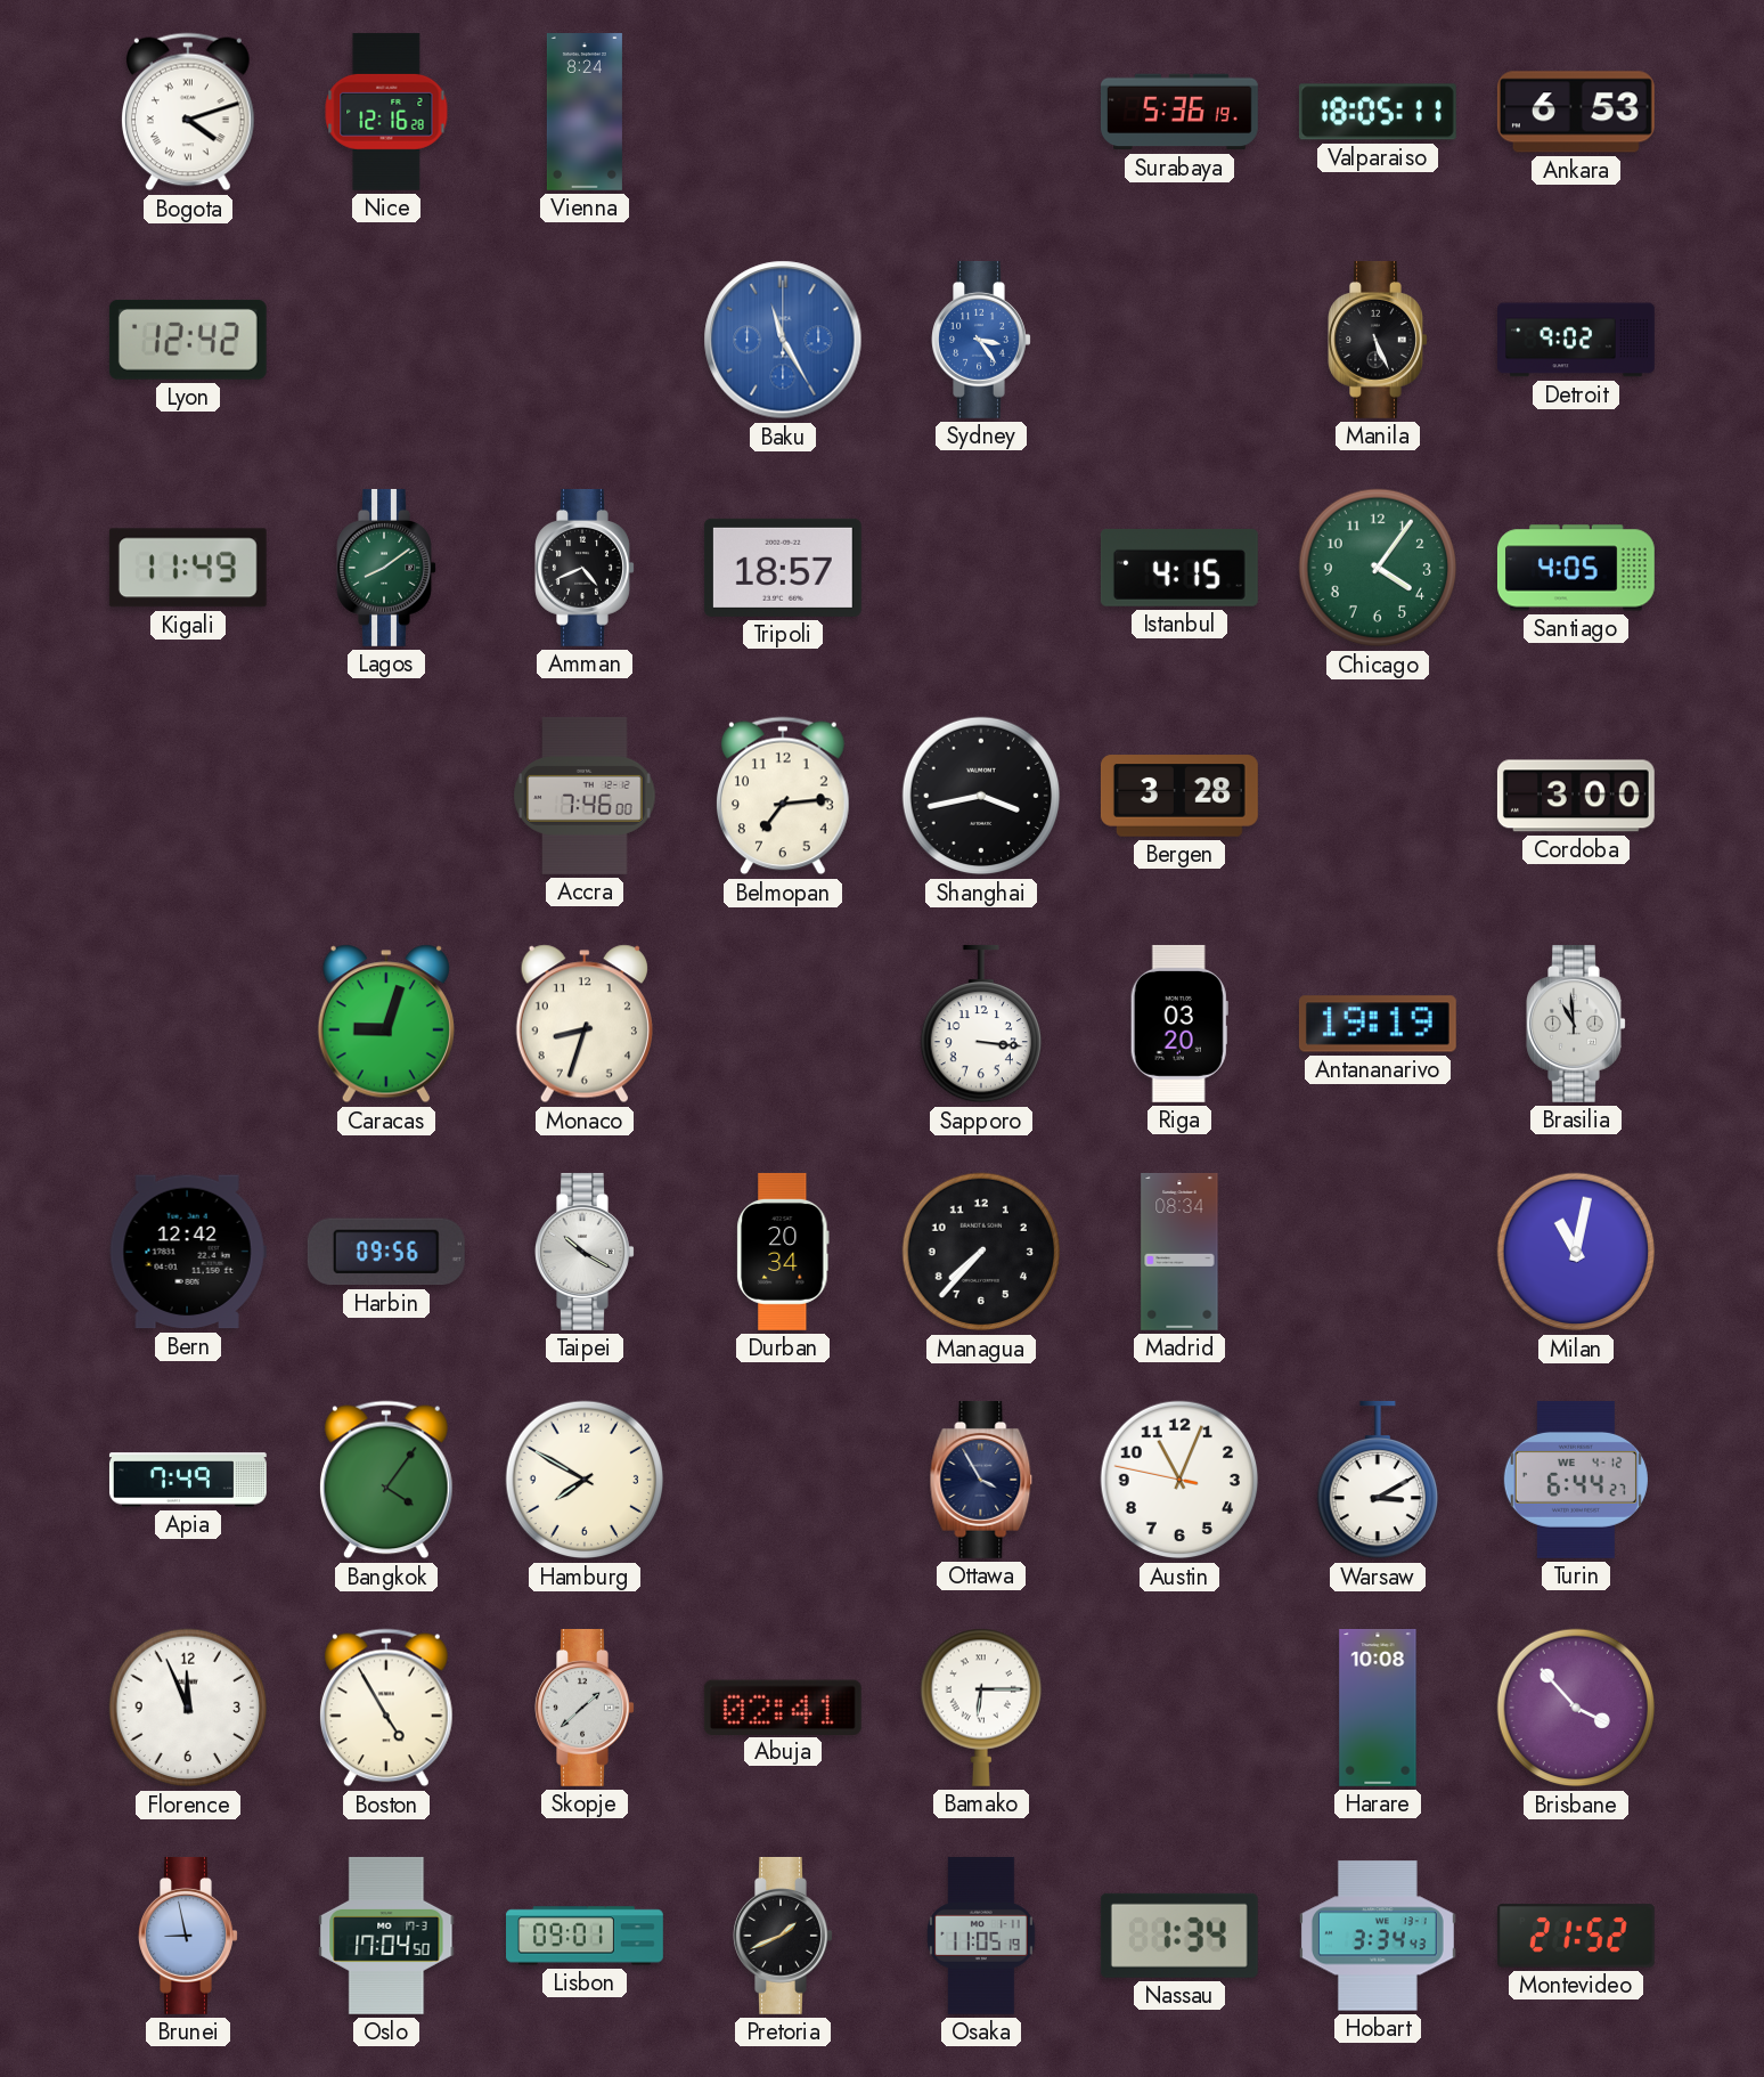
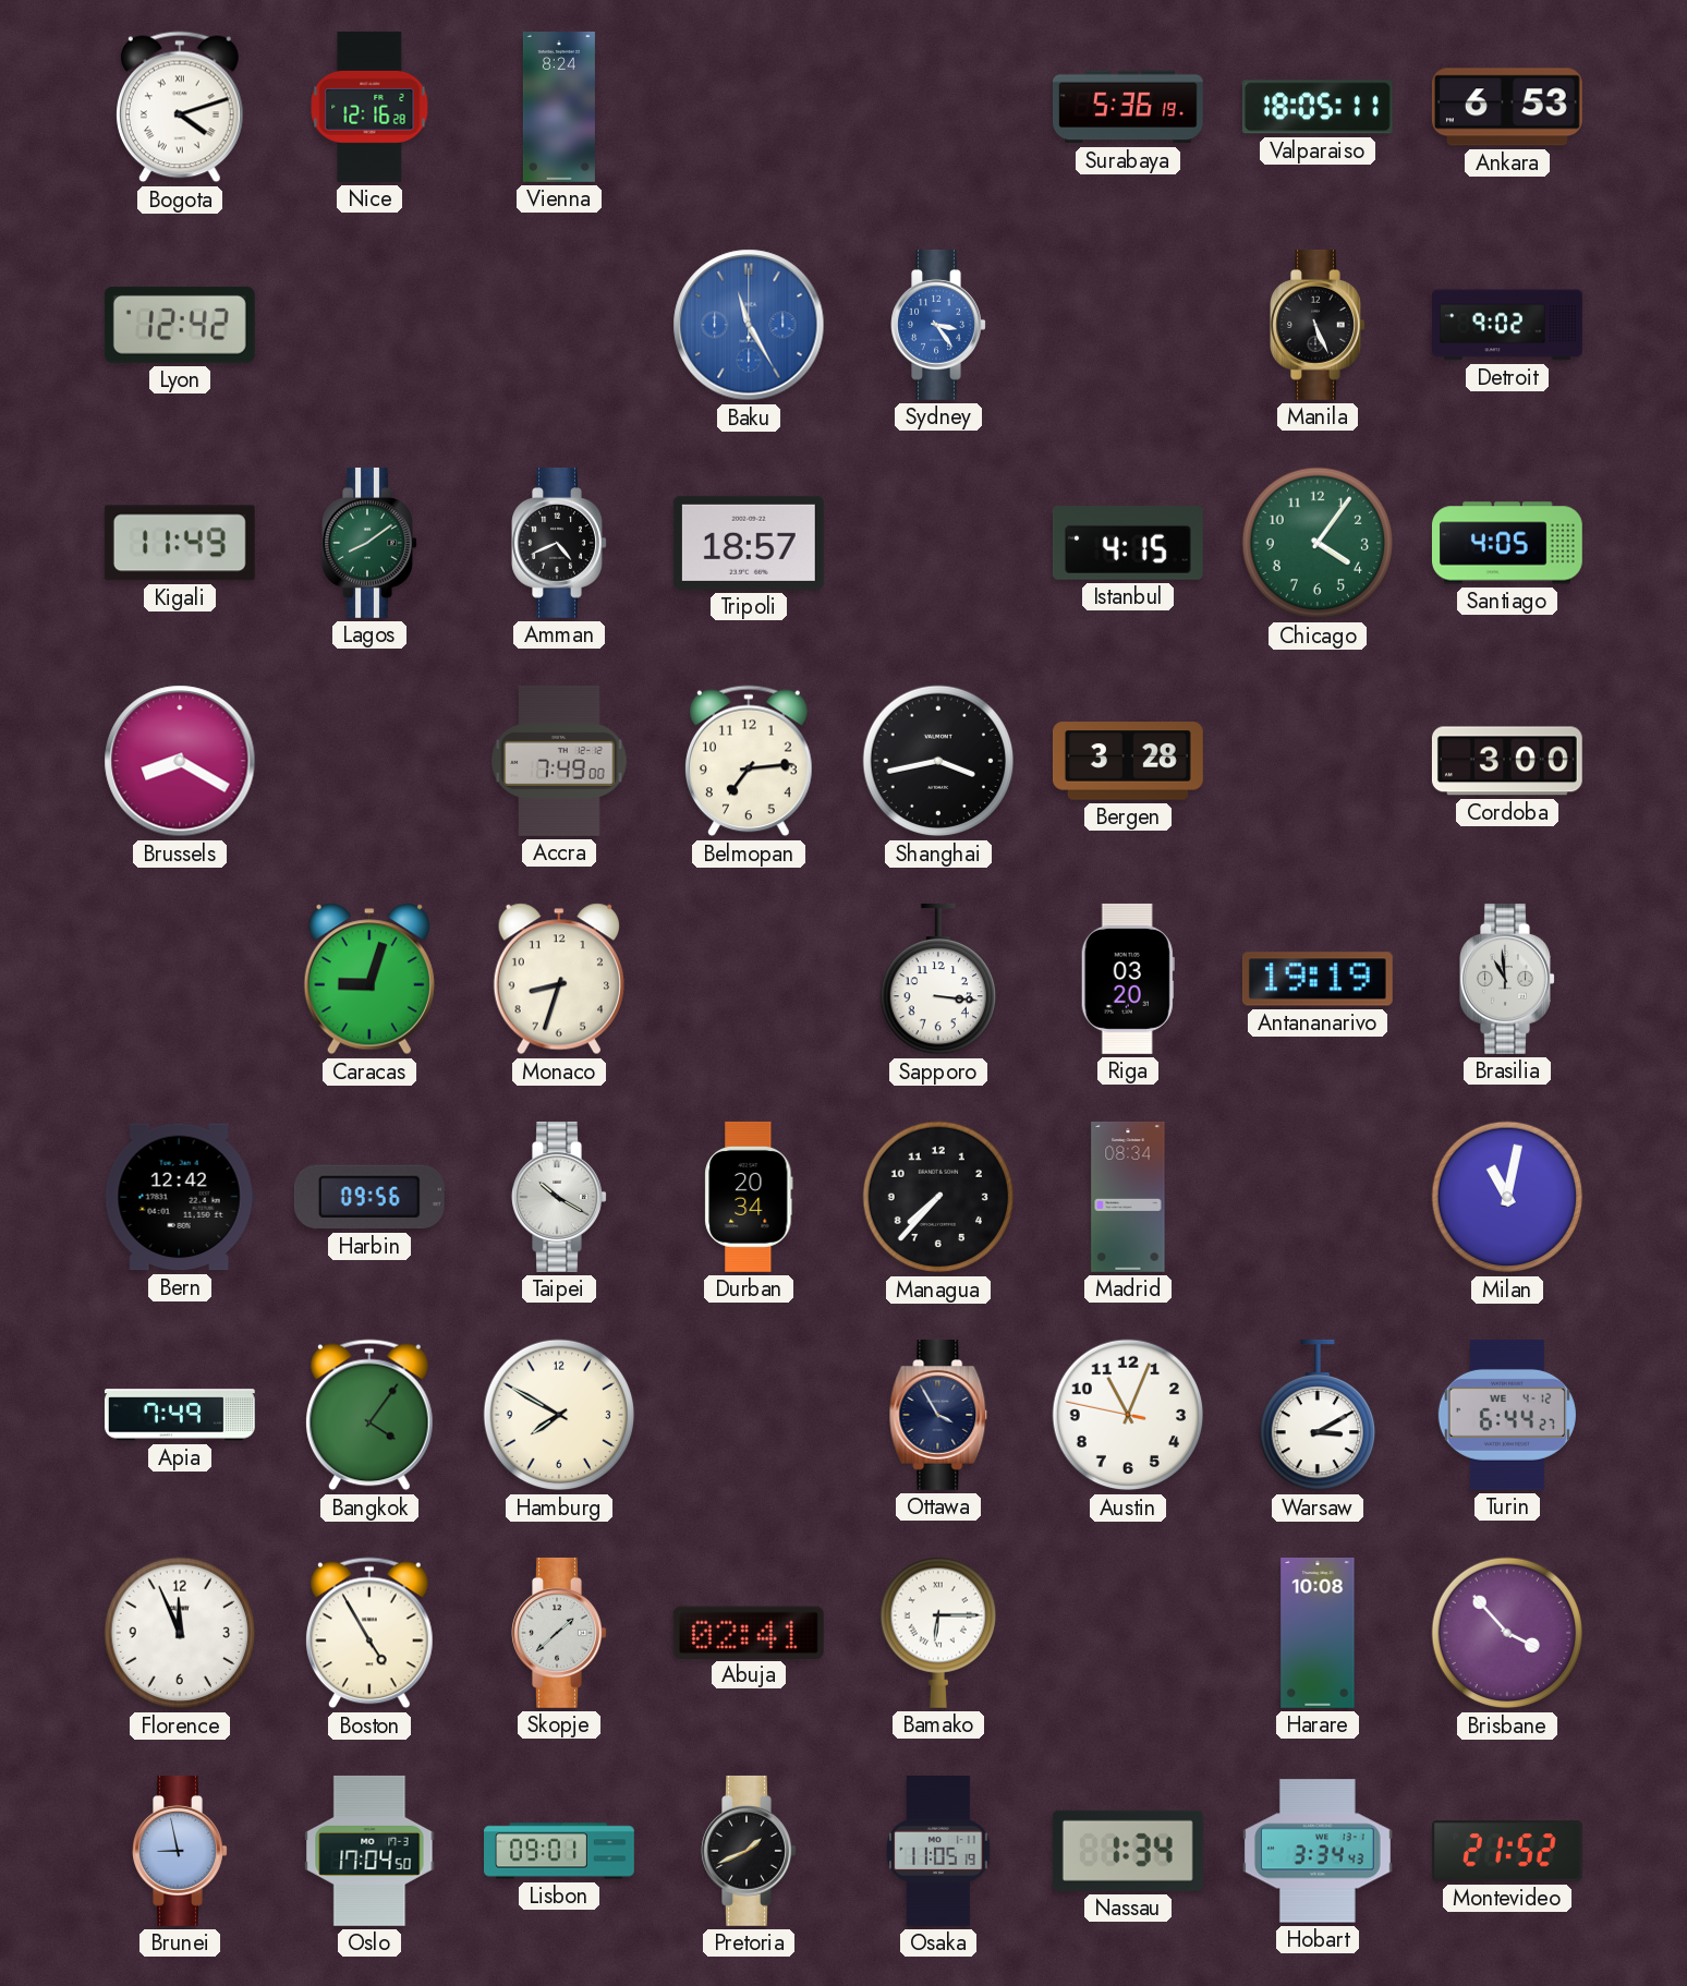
Brussels: none -> 8:20
Accra: 7:46 -> 7:49
